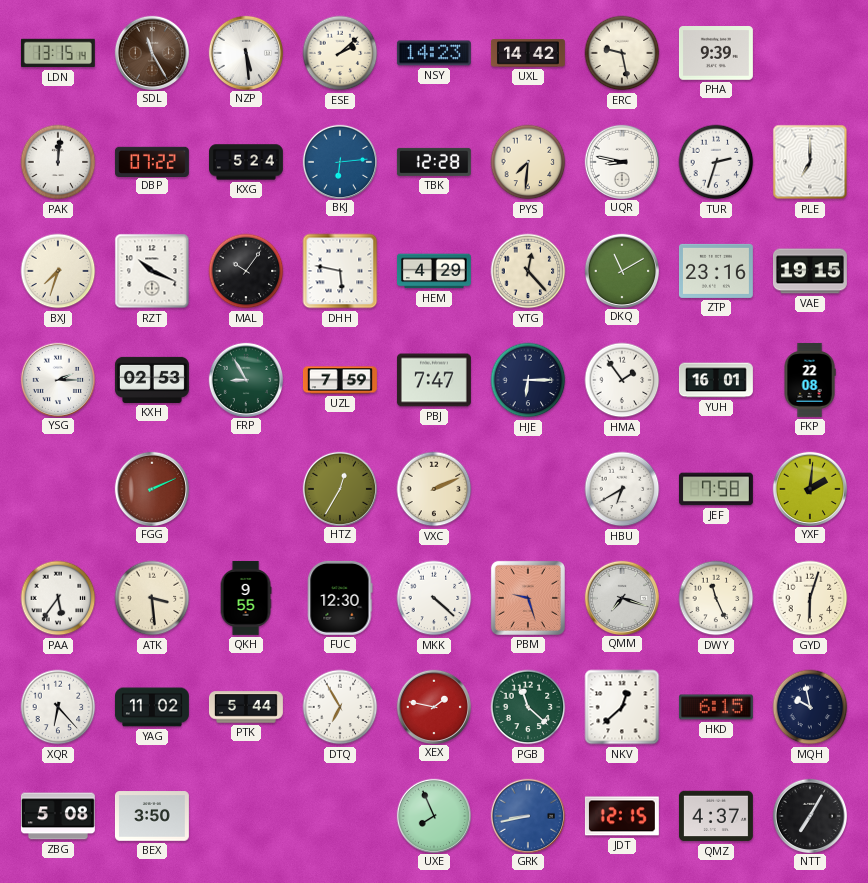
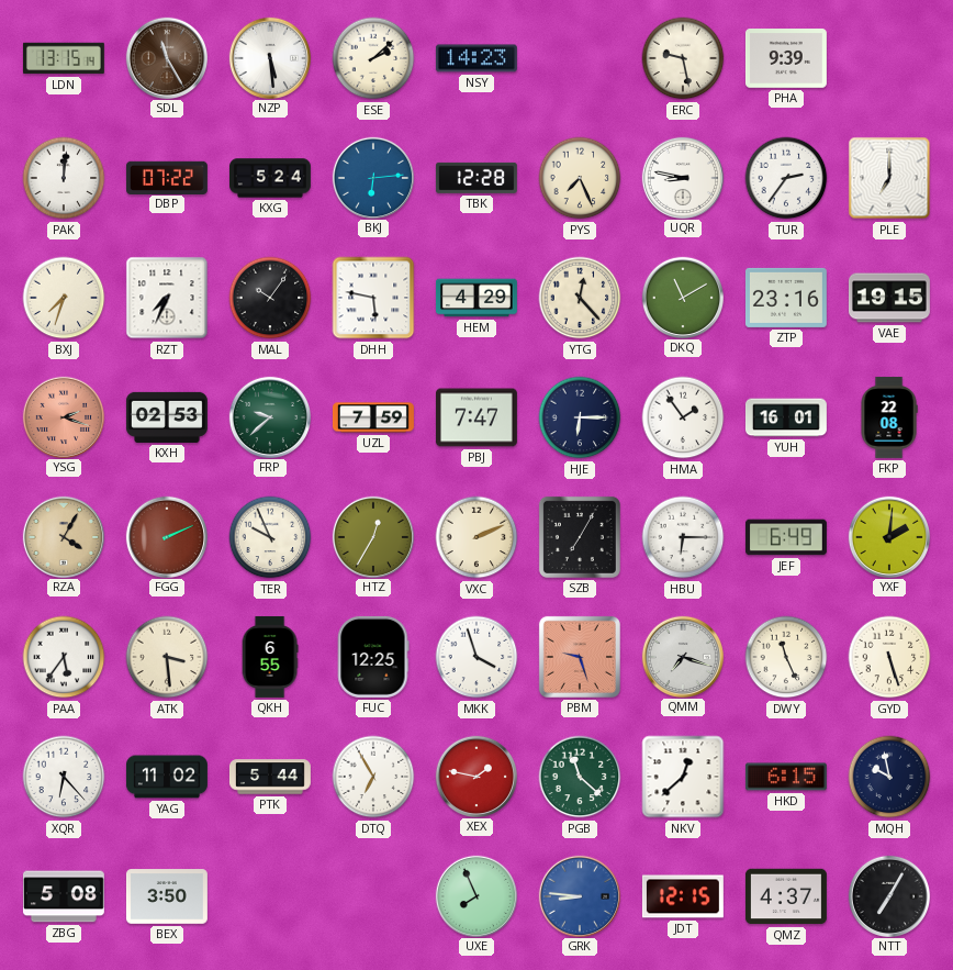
UXL: 14:42 -> none
PYS: 7:31 -> 7:26
TUR: 2:33 -> 2:36
RZT: 10:19 -> 7:34
YSG: 2:15 -> 2:18
YSG dial: white -> salmon
FRP: 8:55 -> 9:38
RZA: none -> 4:05
TER: none -> 9:56
SZB: none -> 7:05
HBU: 6:40 -> 6:15
JEF: 7:58 -> 6:49
QKH: 9:55 -> 6:55
FUC: 12:30 -> 12:25
MKK: 4:22 -> 3:57
GYD: 6:03 -> 5:27
GRK: 8:43 -> 8:46
